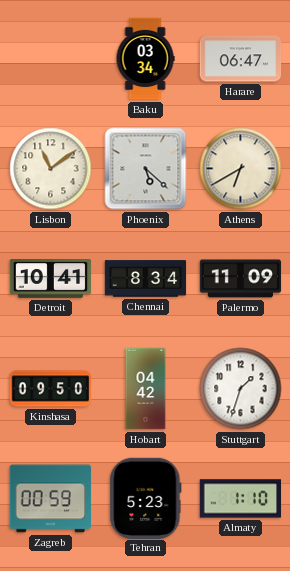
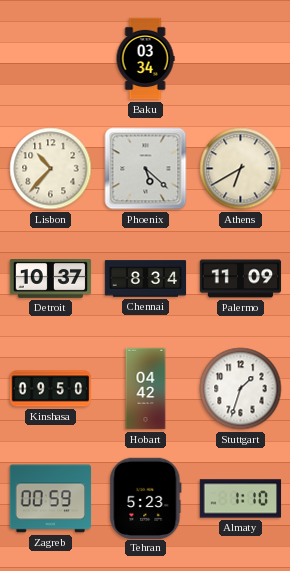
Harare: 06:47 -> none
Lisbon: 11:09 -> 10:37
Detroit: 10:41 -> 10:37
